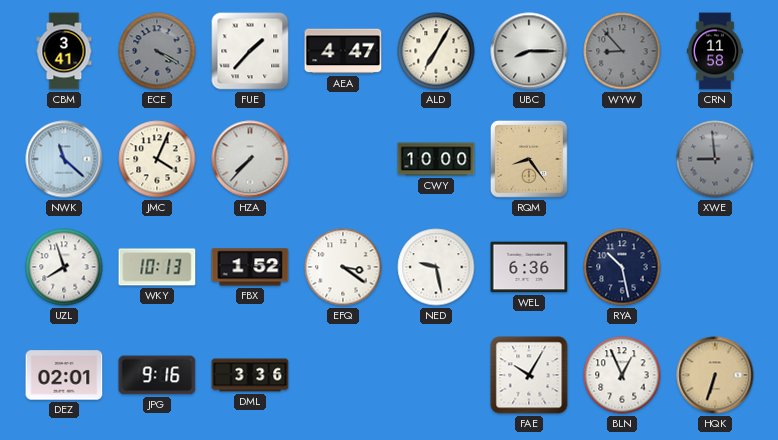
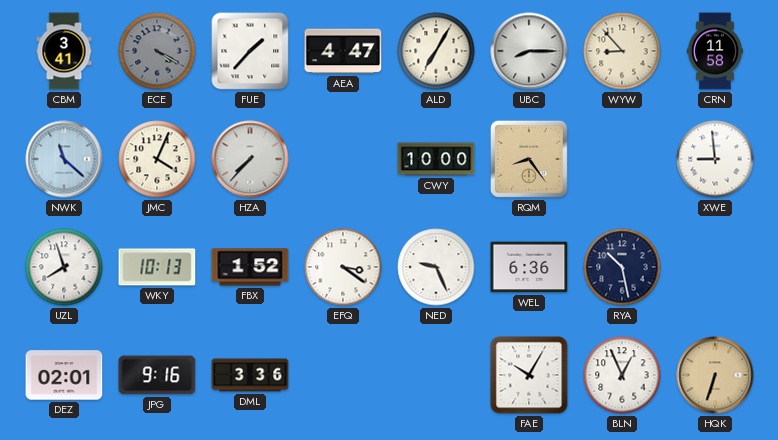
WYW dial: grey -> cream
XWE dial: grey -> white
NED: 9:28 -> 9:26
